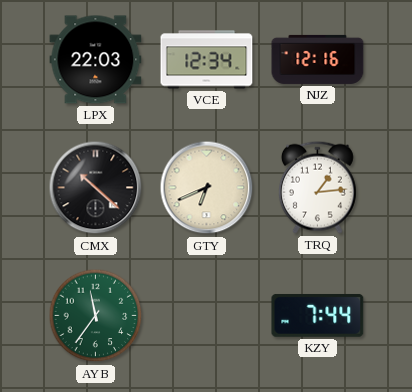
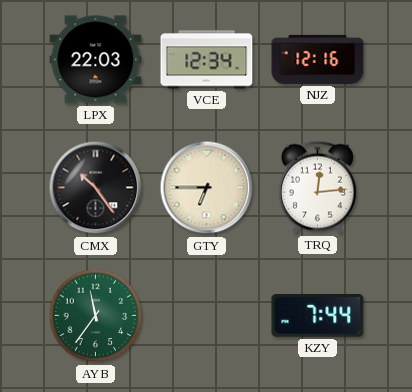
CMX: 10:22 -> 10:24
GTY: 6:41 -> 6:45
TRQ: 1:14 -> 12:14
